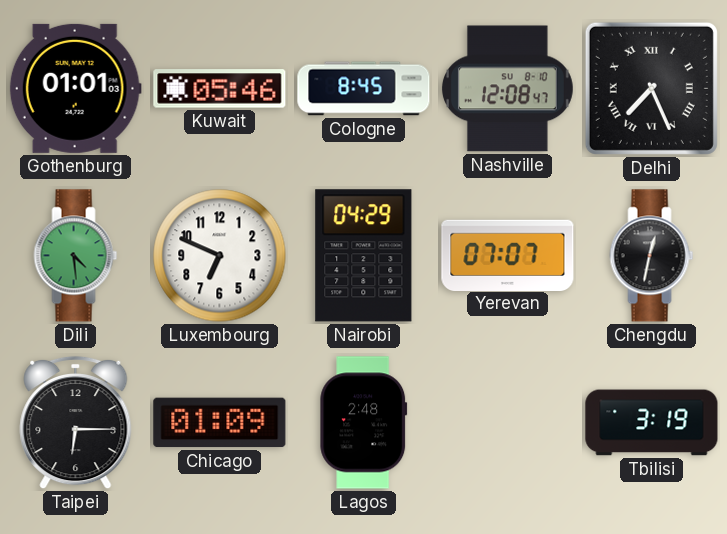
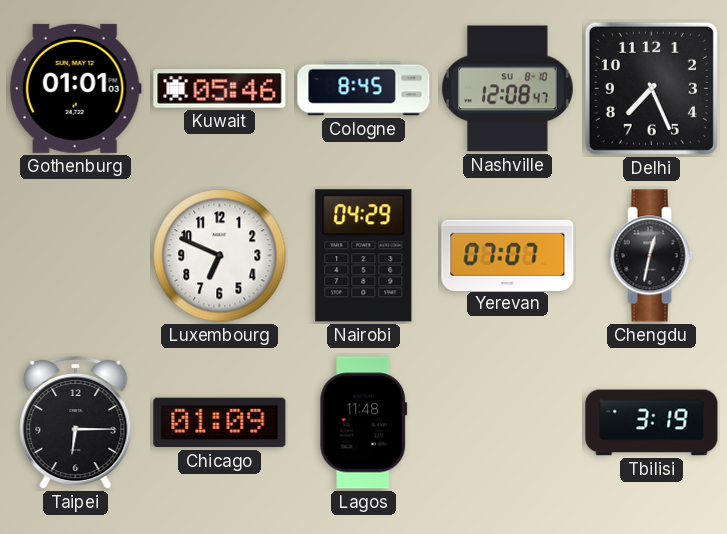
Delhi numerals: Roman -> Arabic
Dili: 4:29 -> none
Lagos: 2:48 -> 11:48
